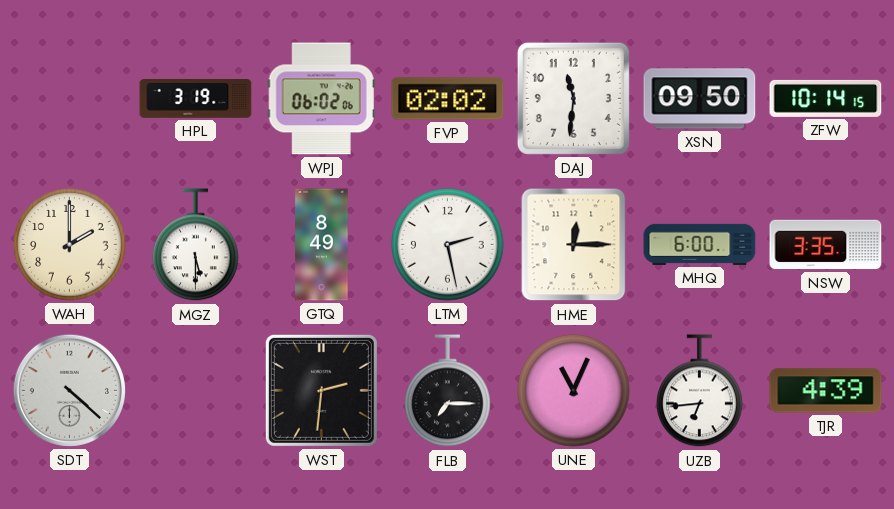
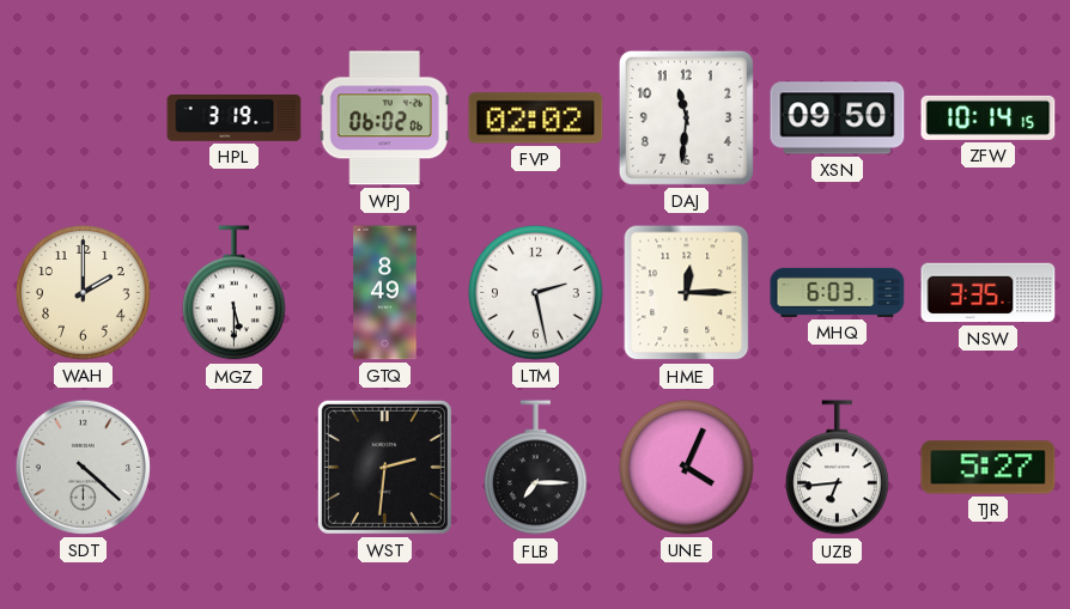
MHQ: 6:00 -> 6:03
UNE: 11:04 -> 4:04
TJR: 4:39 -> 5:27
